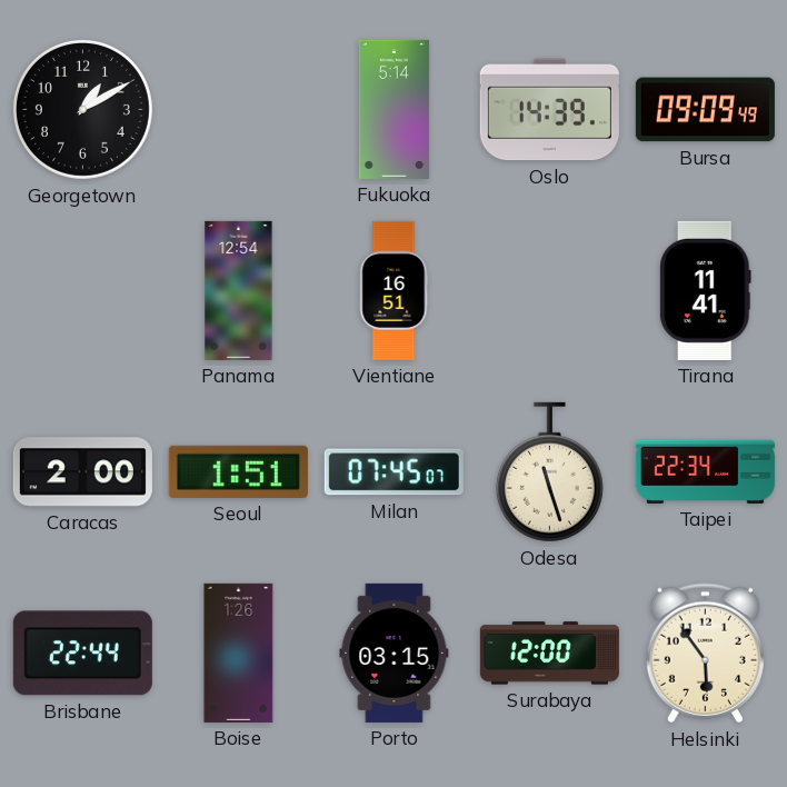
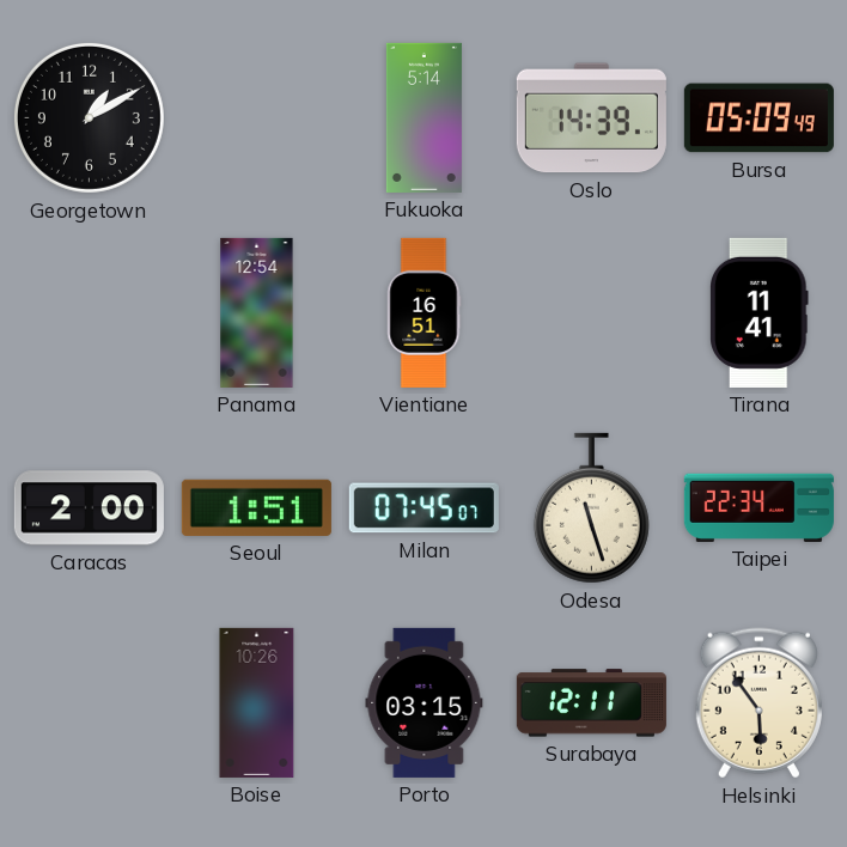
Bursa: 09:09 -> 05:09
Brisbane: 22:44 -> none
Boise: 1:26 -> 10:26
Surabaya: 12:00 -> 12:11
